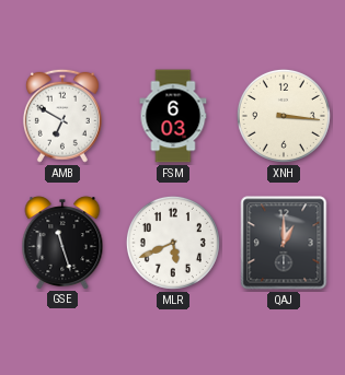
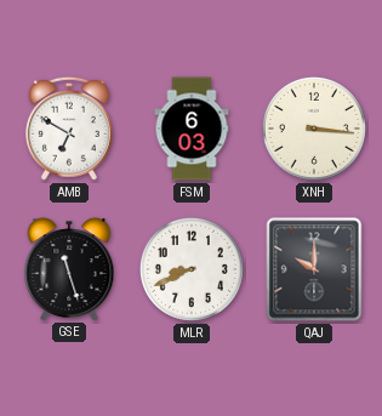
MLR: 5:41 -> 8:41
QAJ: 1:00 -> 10:00
